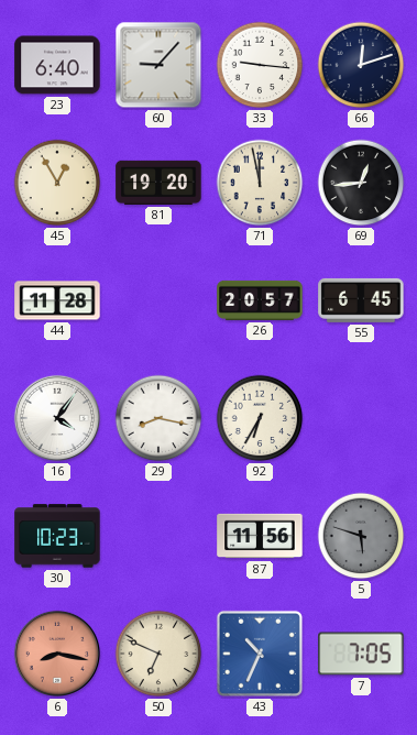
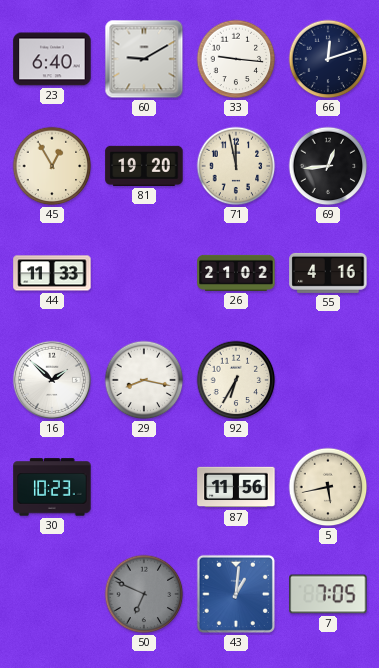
60: 9:07 -> 9:10
44: 11:28 -> 11:33
26: 20:57 -> 21:02
55: 6:45 -> 4:16
16: 4:06 -> 1:52
5: 5:48 -> 5:43
5 dial: grey -> cream
6: 8:17 -> none
50 dial: cream -> grey
43: 10:34 -> 1:01
